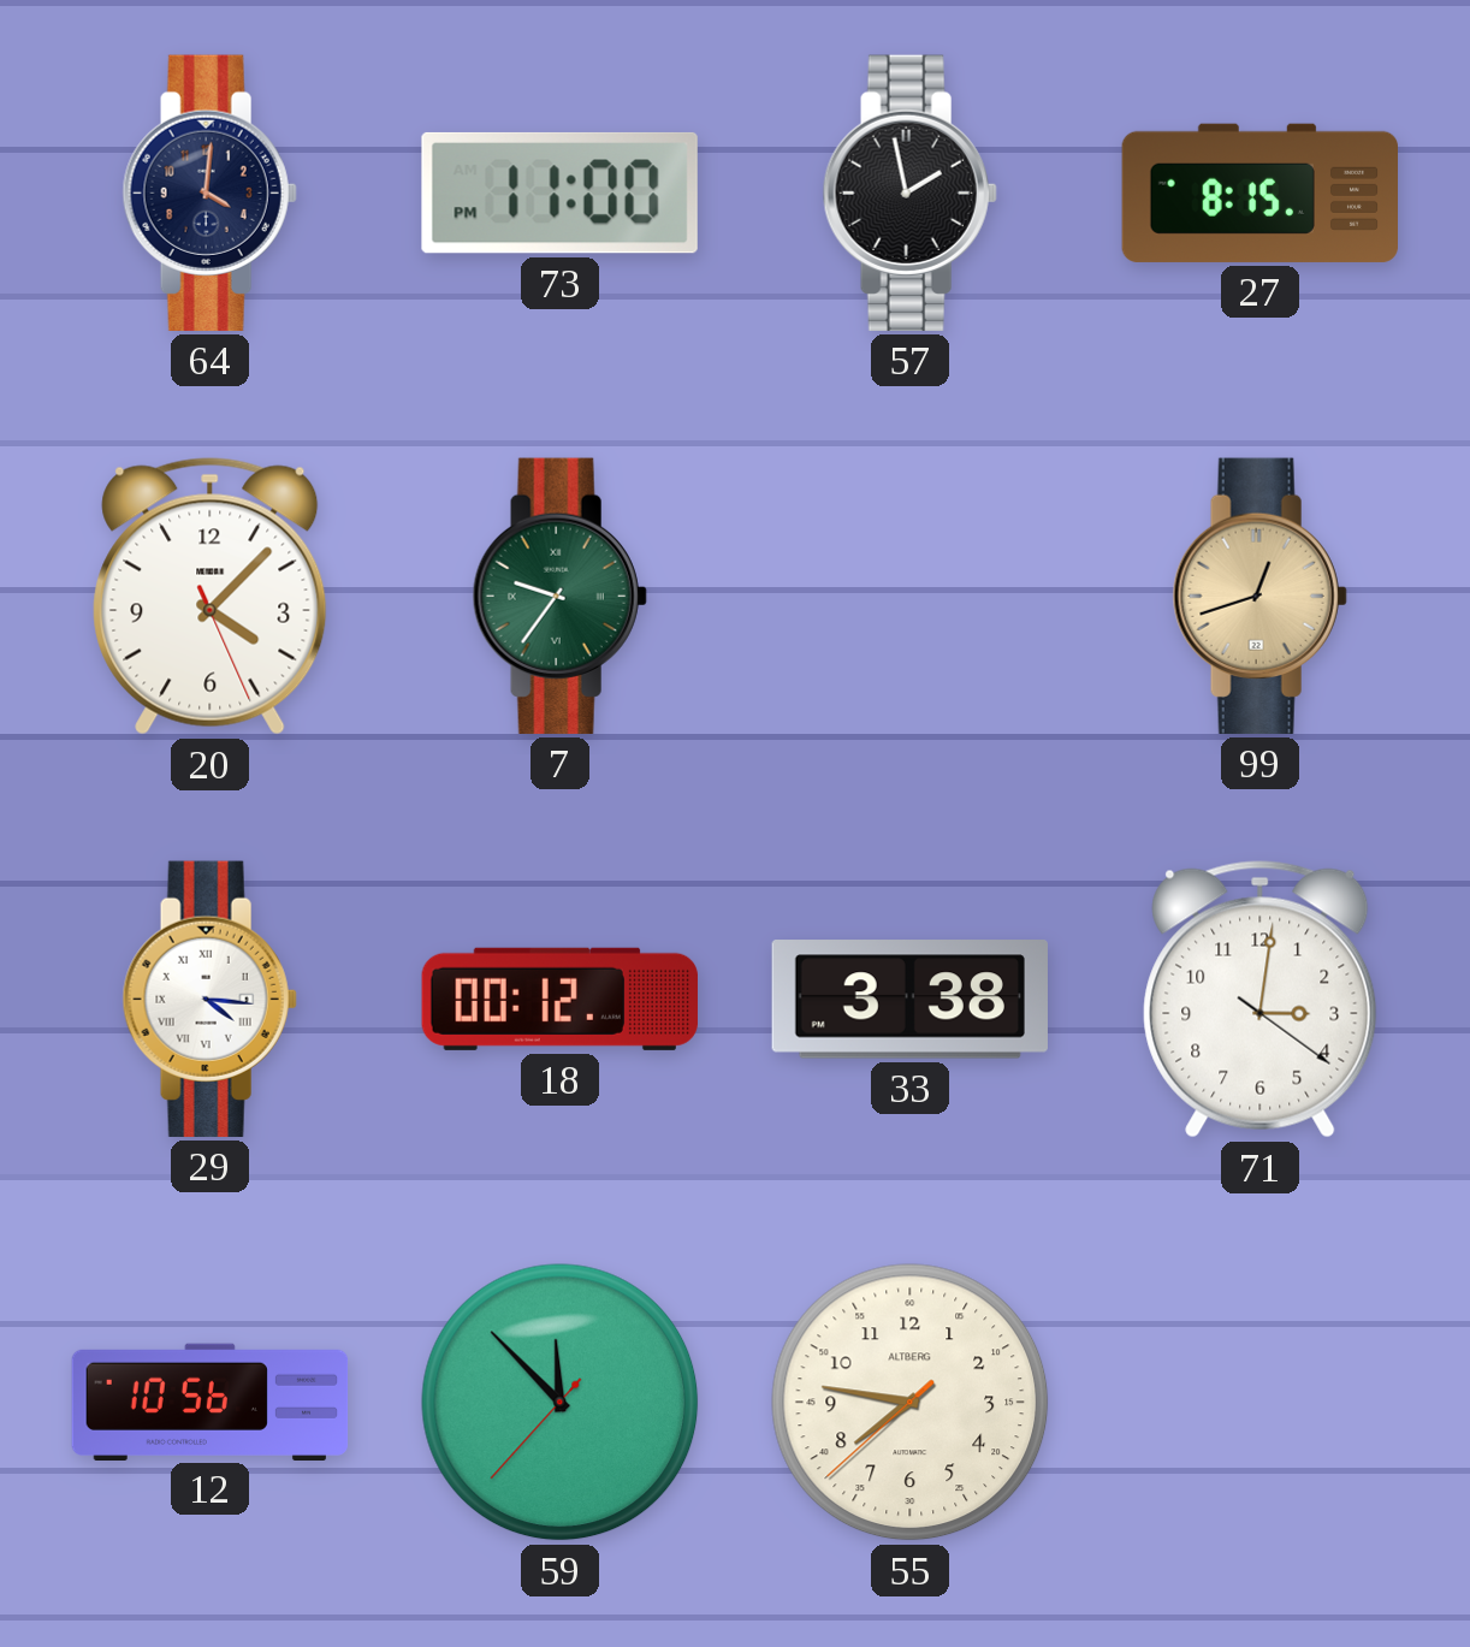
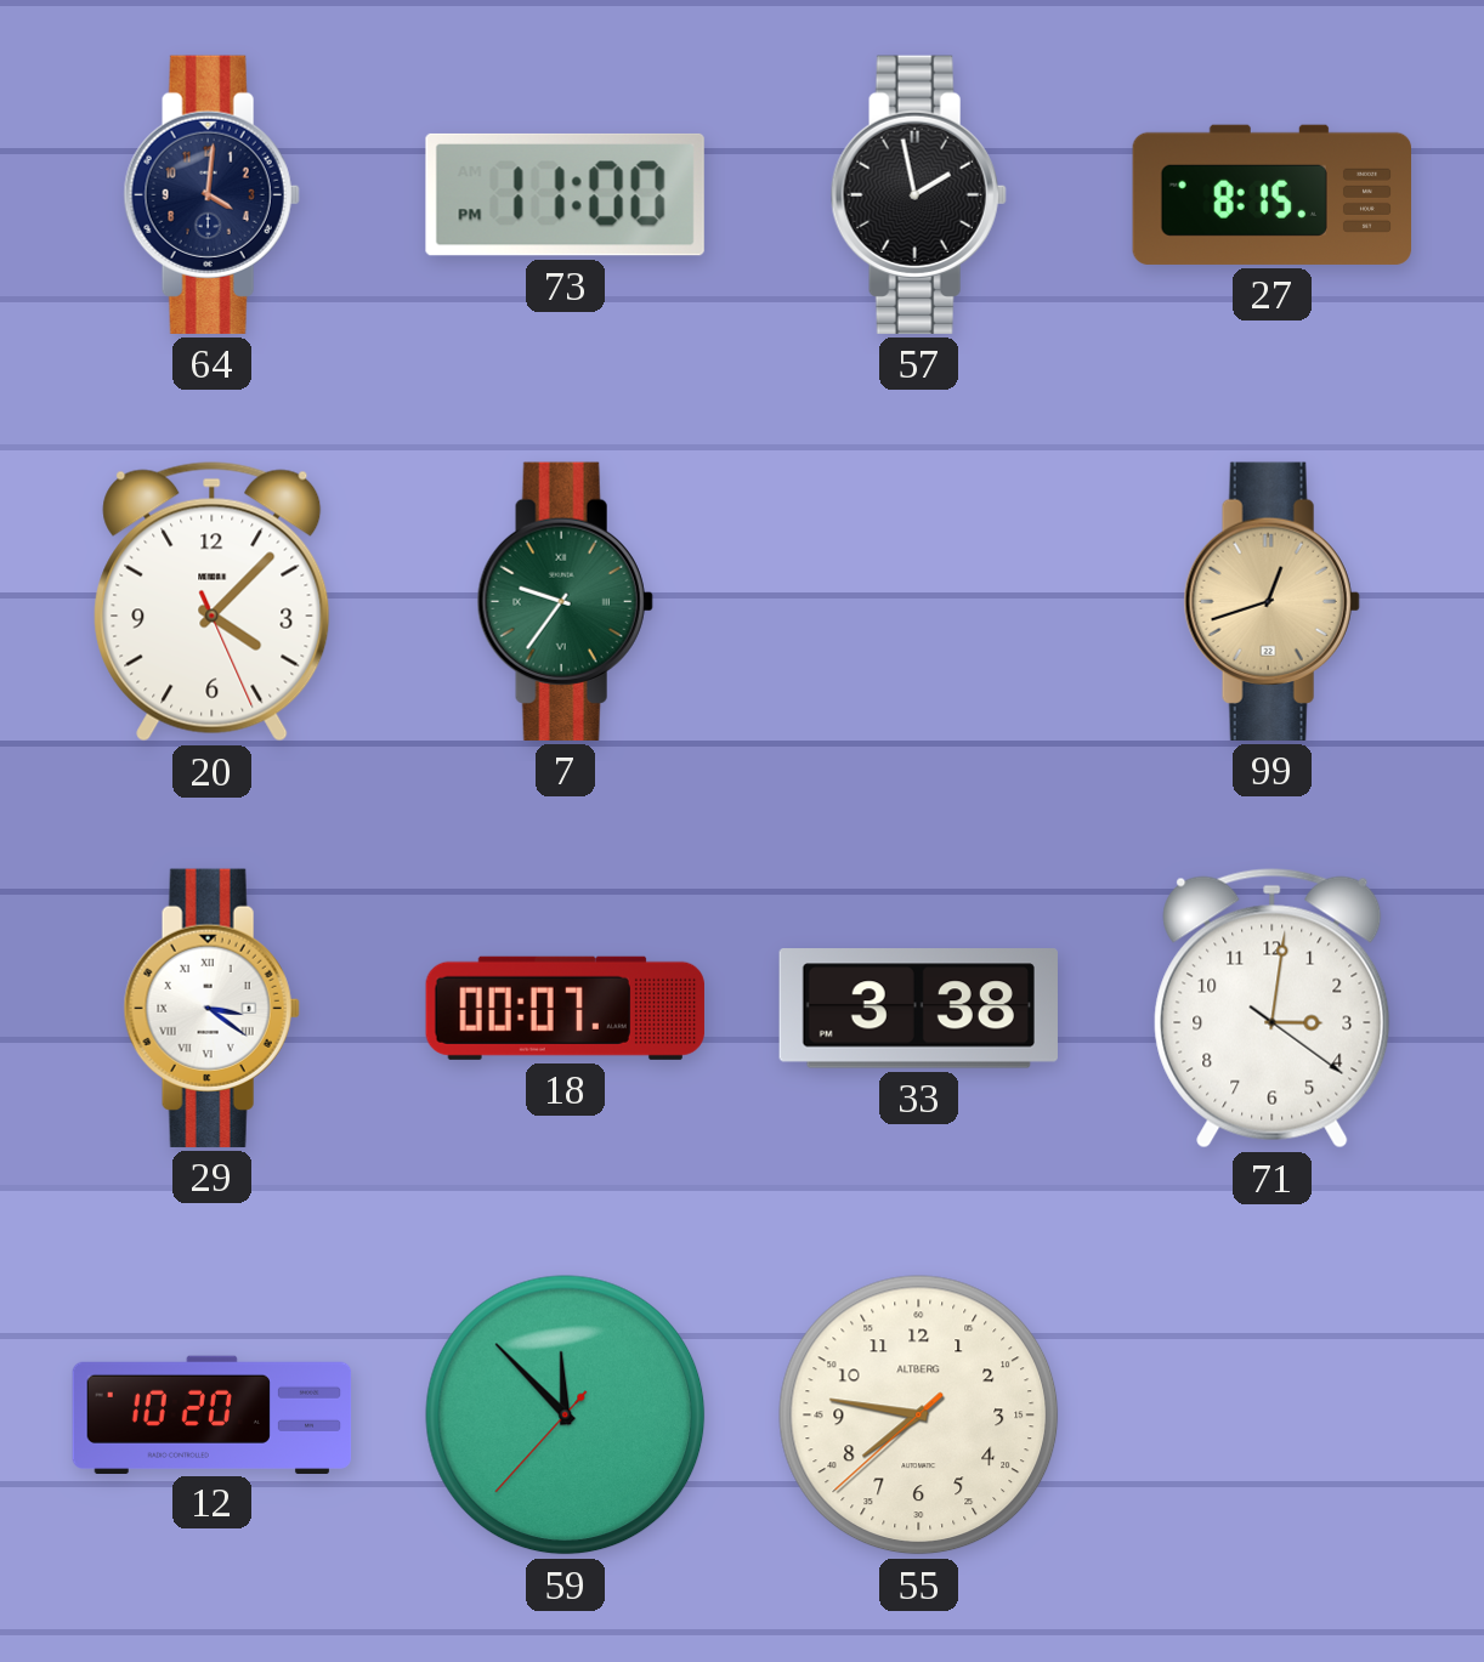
29: 4:16 -> 3:21
18: 00:12 -> 00:07
12: 10:56 -> 10:20
